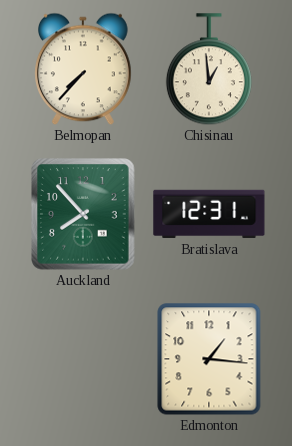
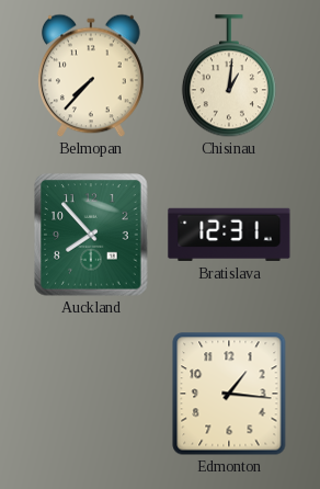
Chisinau: 12:59 -> 1:01
